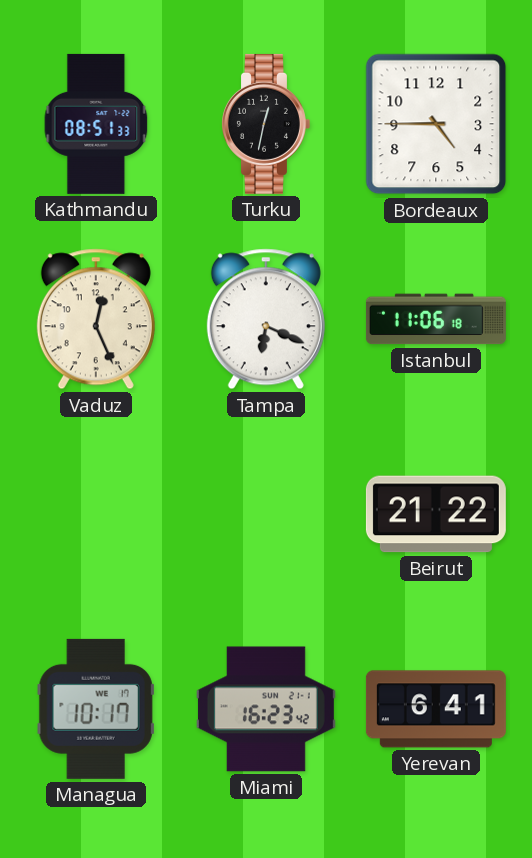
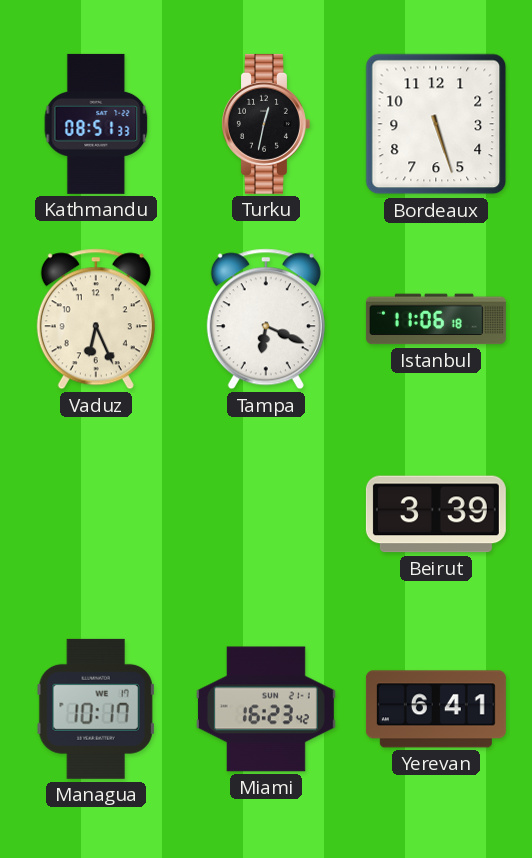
Bordeaux: 4:45 -> 5:27
Vaduz: 12:26 -> 6:26
Beirut: 21:22 -> 3:39
